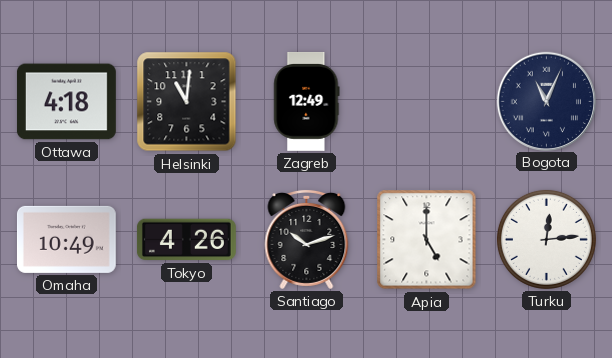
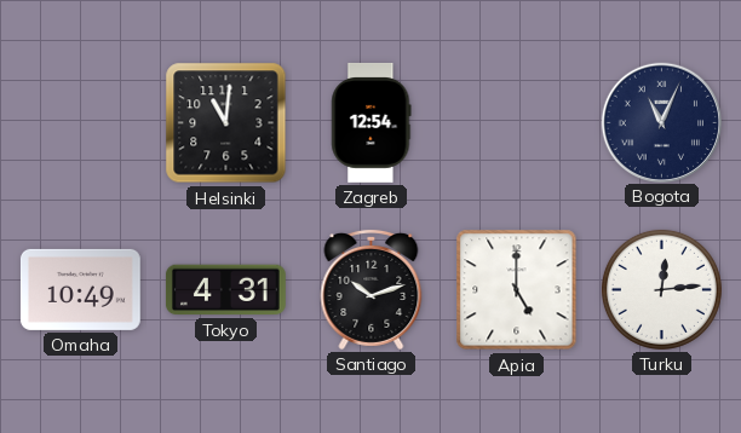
Ottawa: 4:18 -> none
Zagreb: 12:49 -> 12:54
Tokyo: 4:26 -> 4:31
